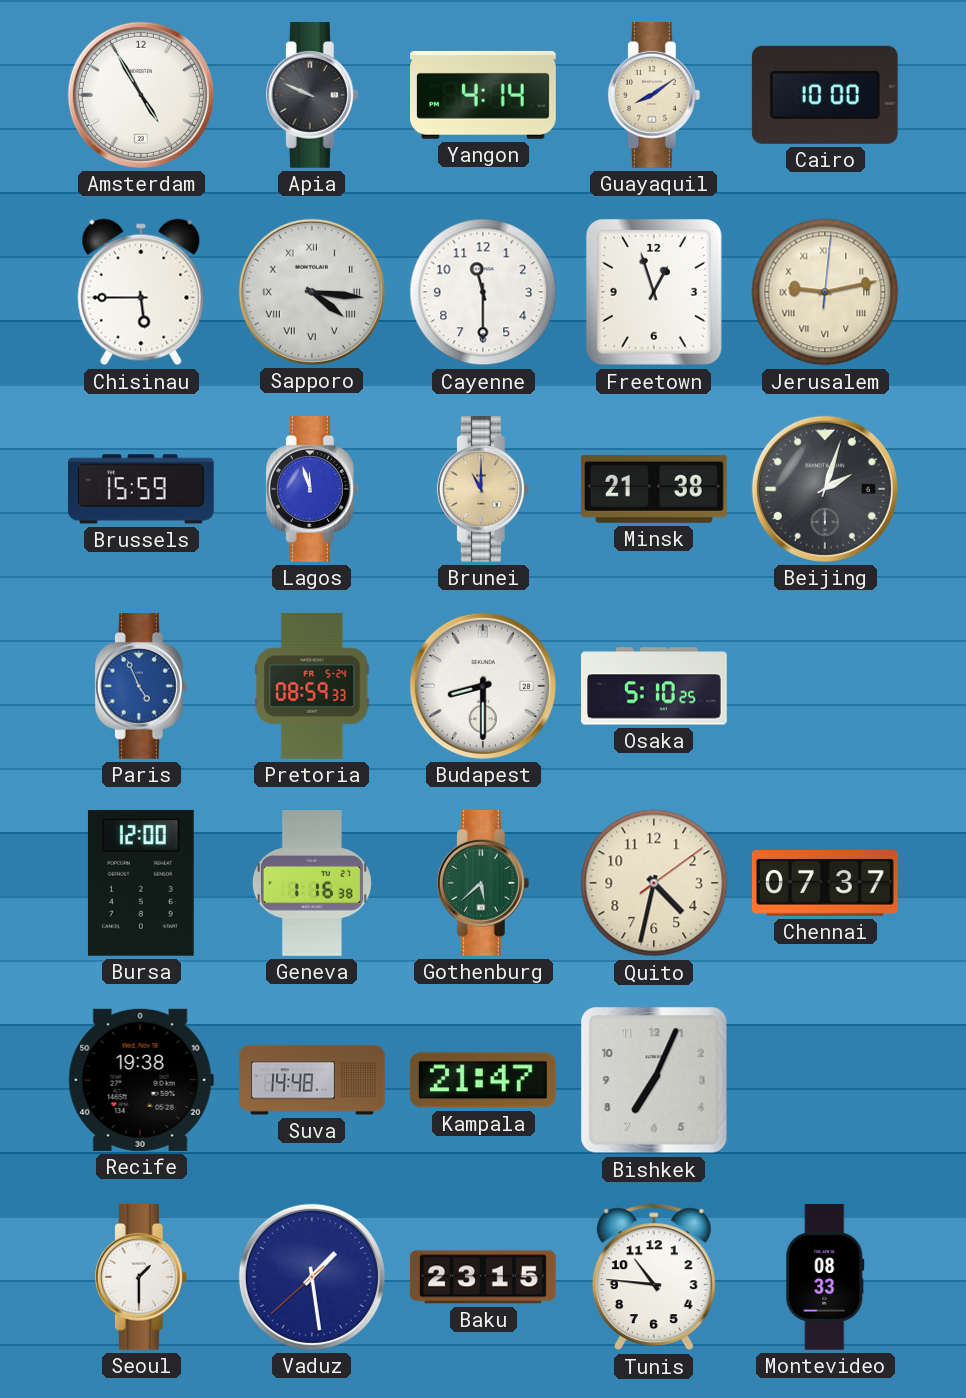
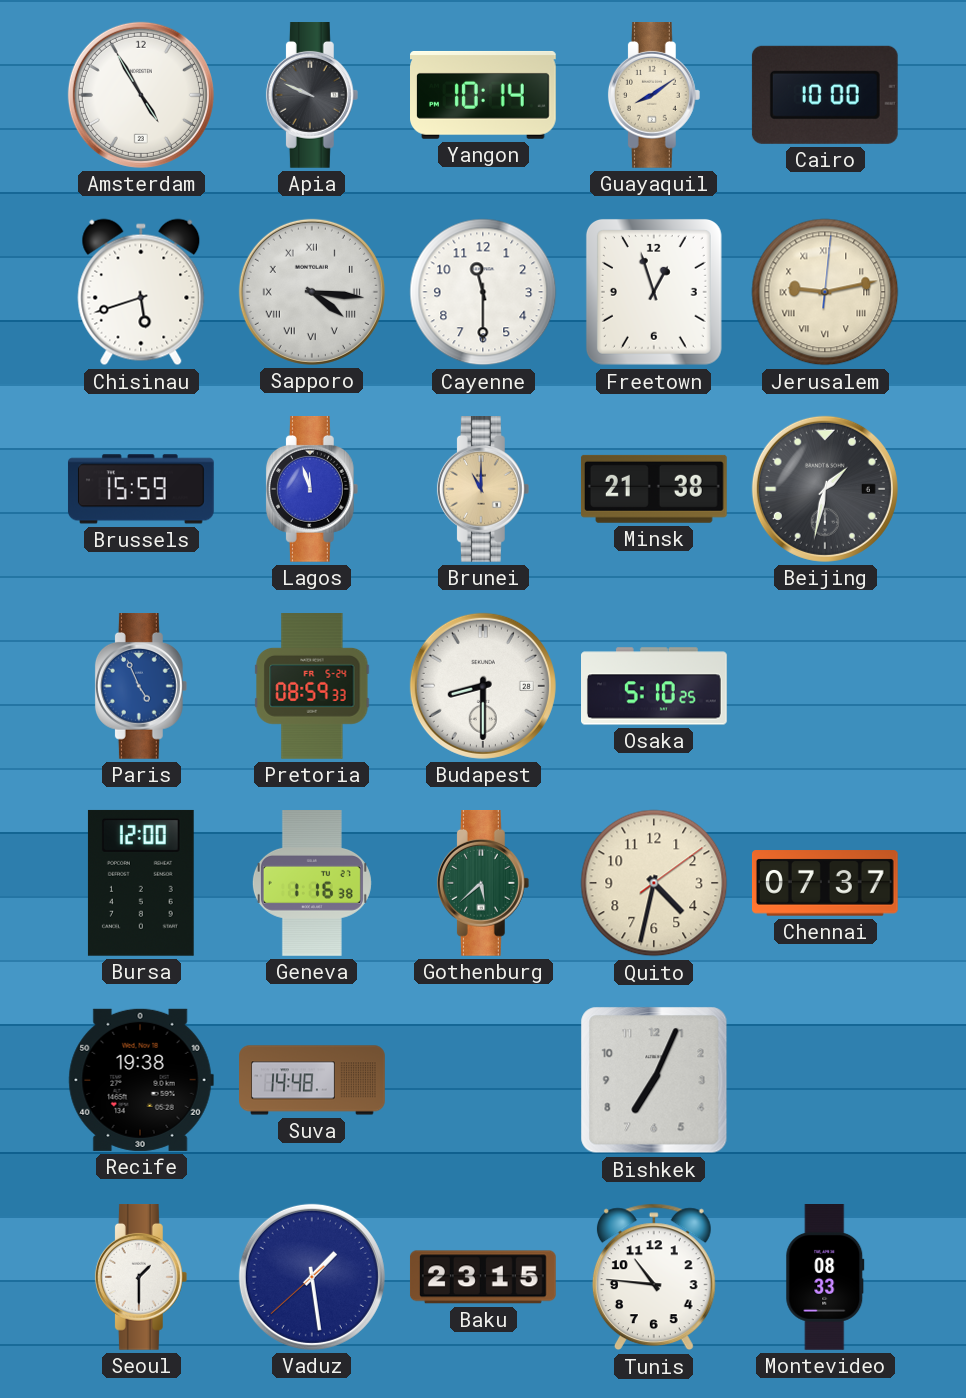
Yangon: 4:14 -> 10:14
Chisinau: 5:45 -> 5:42
Beijing: 2:03 -> 1:32
Kampala: 21:47 -> none
